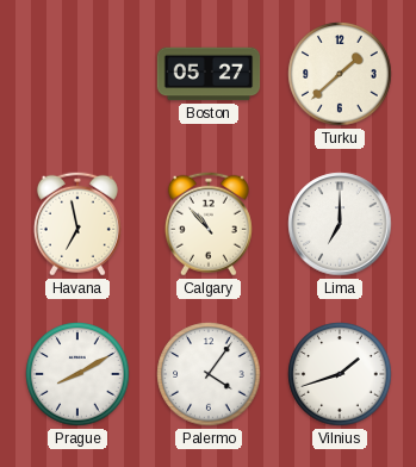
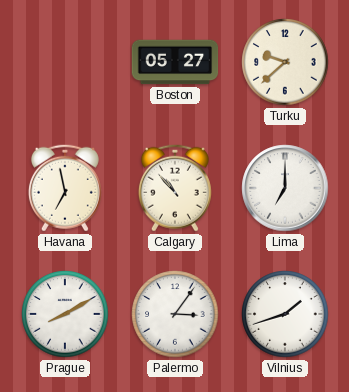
Turku: 1:38 -> 9:38
Palermo: 4:06 -> 3:06
